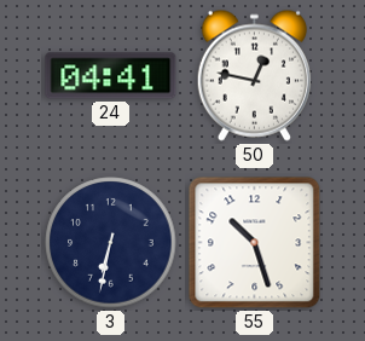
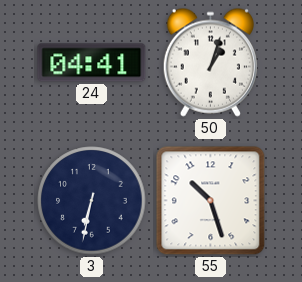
50: 12:47 -> 1:03
